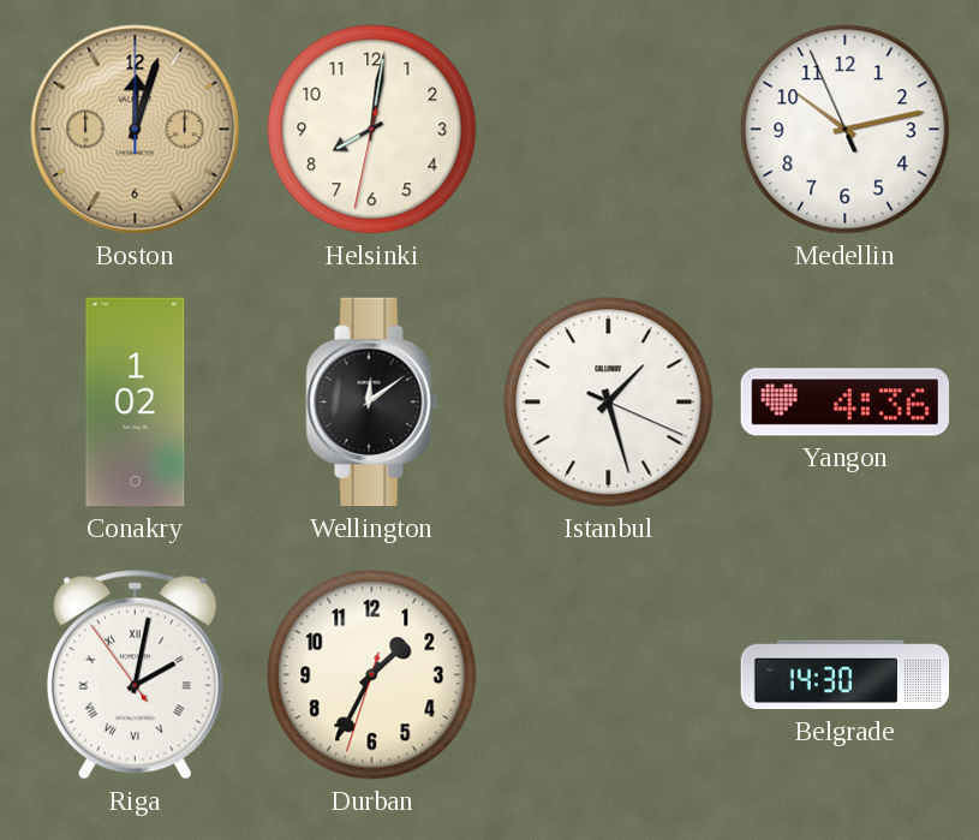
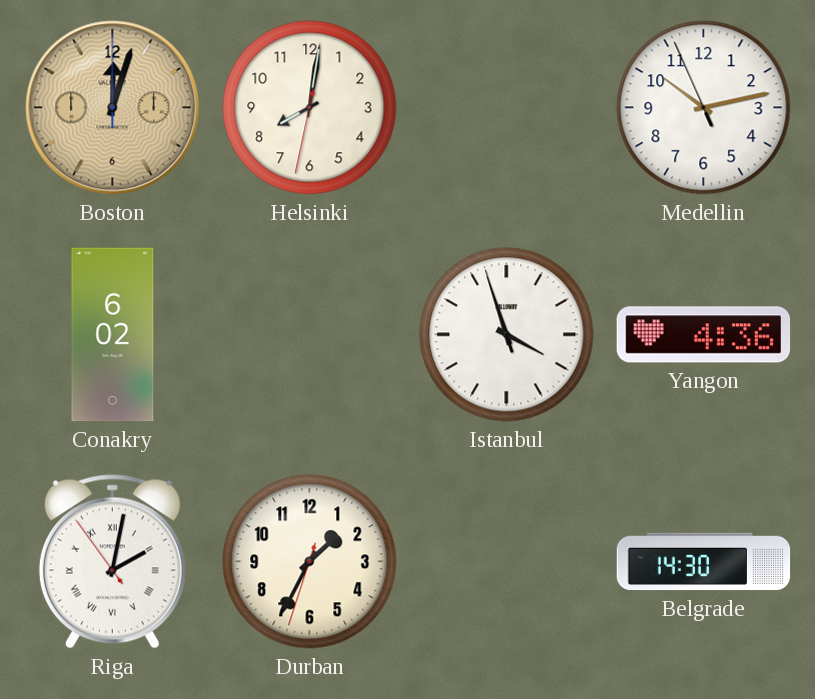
Conakry: 1:02 -> 6:02
Wellington: 12:09 -> none
Istanbul: 1:27 -> 3:56
